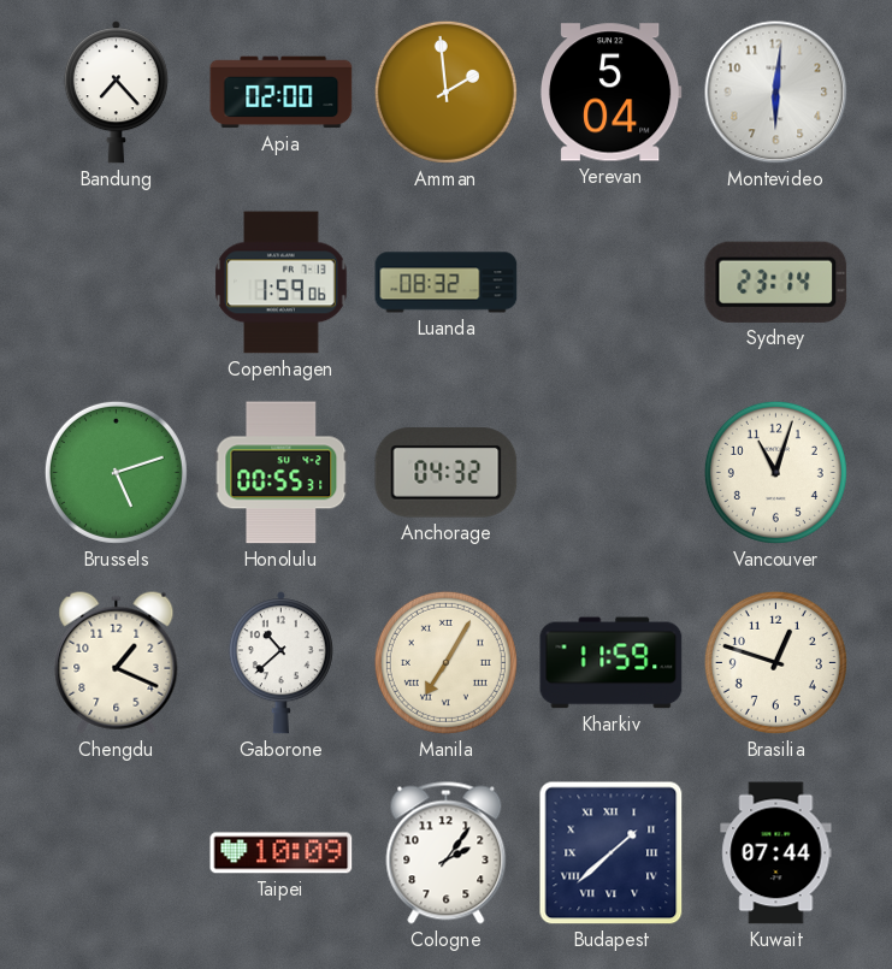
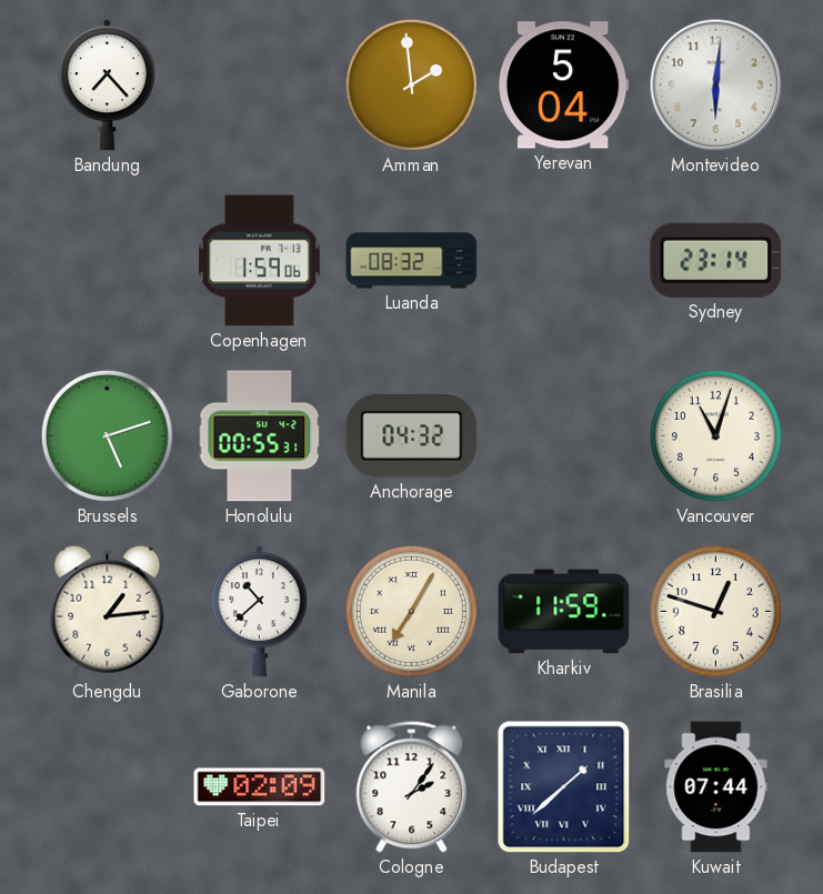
Apia: 02:00 -> none
Chengdu: 1:19 -> 1:14
Taipei: 10:09 -> 02:09
